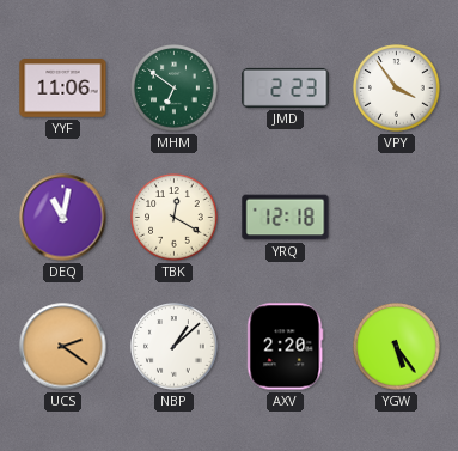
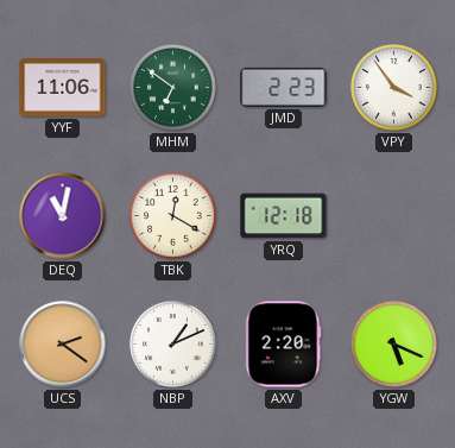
NBP: 1:08 -> 1:11
YGW: 5:24 -> 5:19
